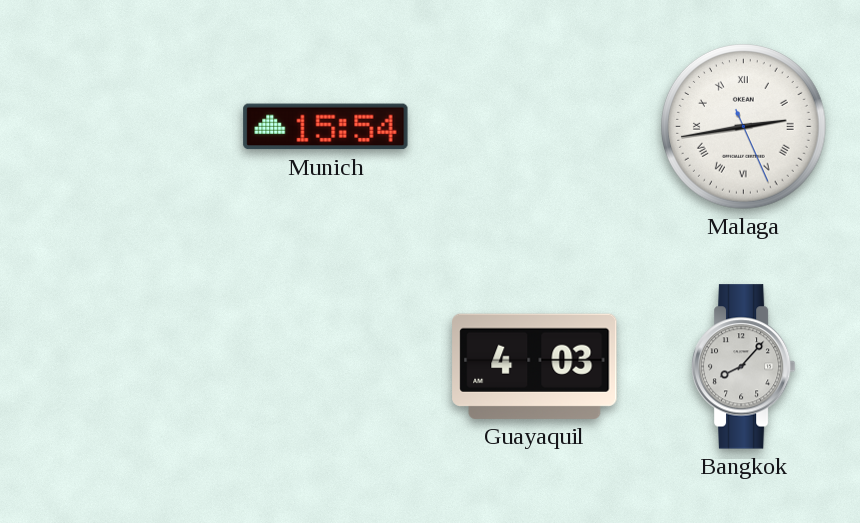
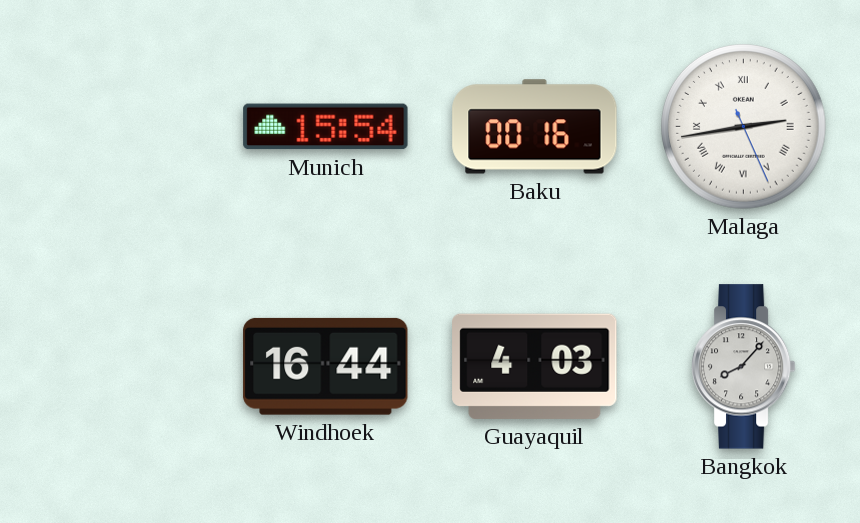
Baku: none -> 00:16
Windhoek: none -> 16:44
